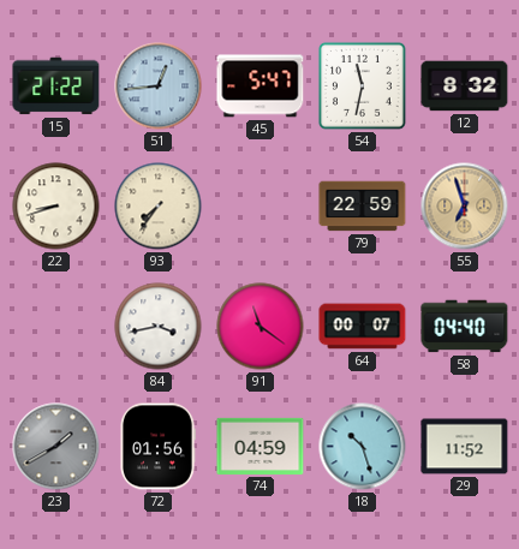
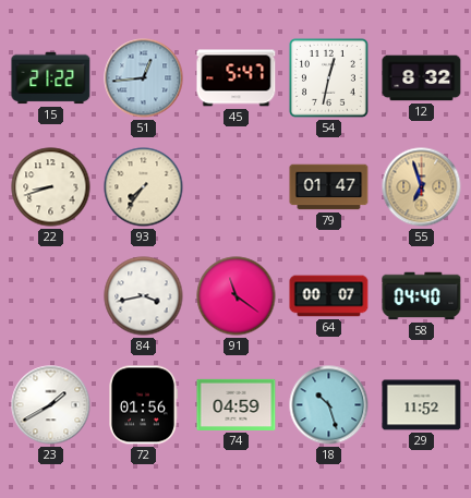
54: 11:32 -> 12:32
79: 22:59 -> 01:47
23 dial: grey -> white
